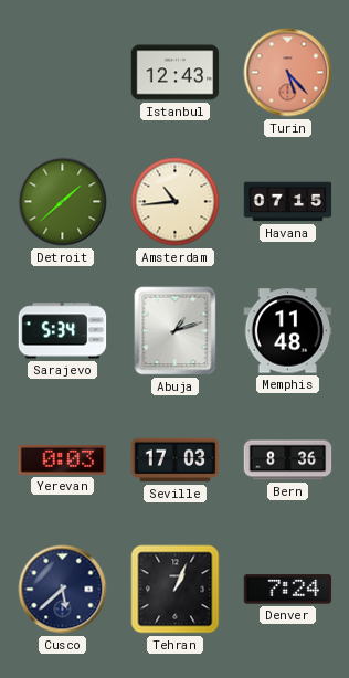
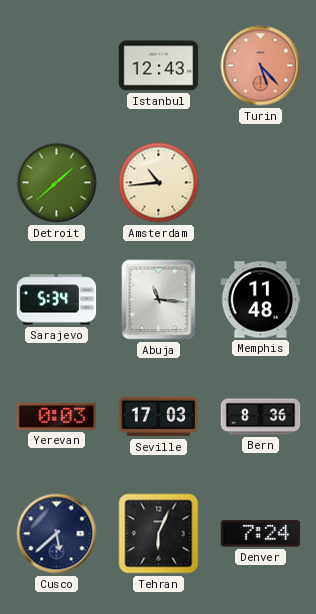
Havana: 07:15 -> none
Abuja: 1:12 -> 11:16
Tehran: 1:04 -> 6:04
